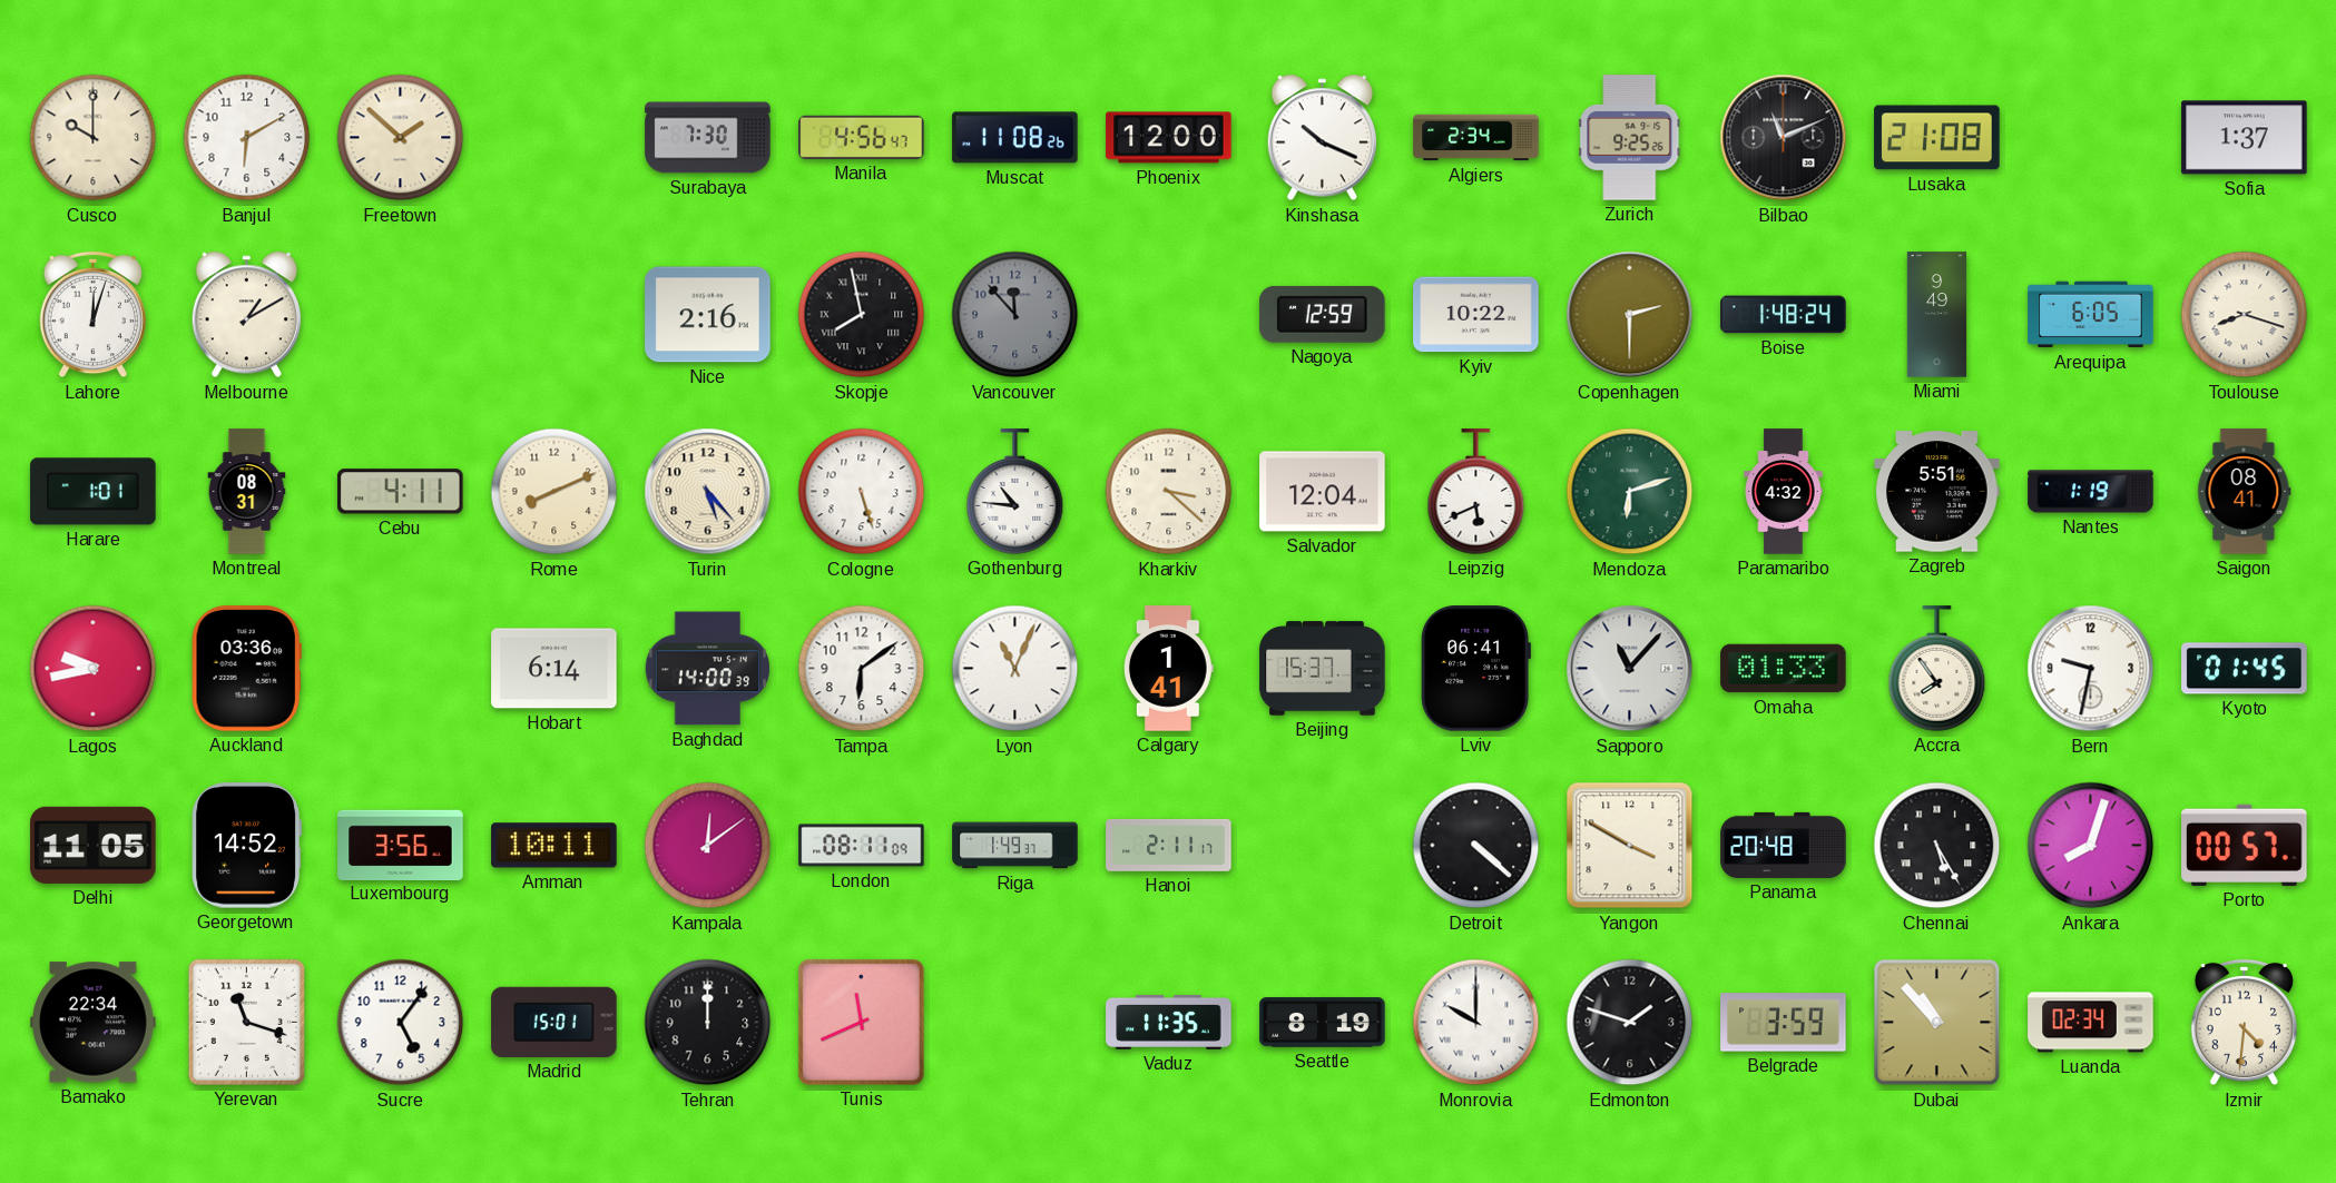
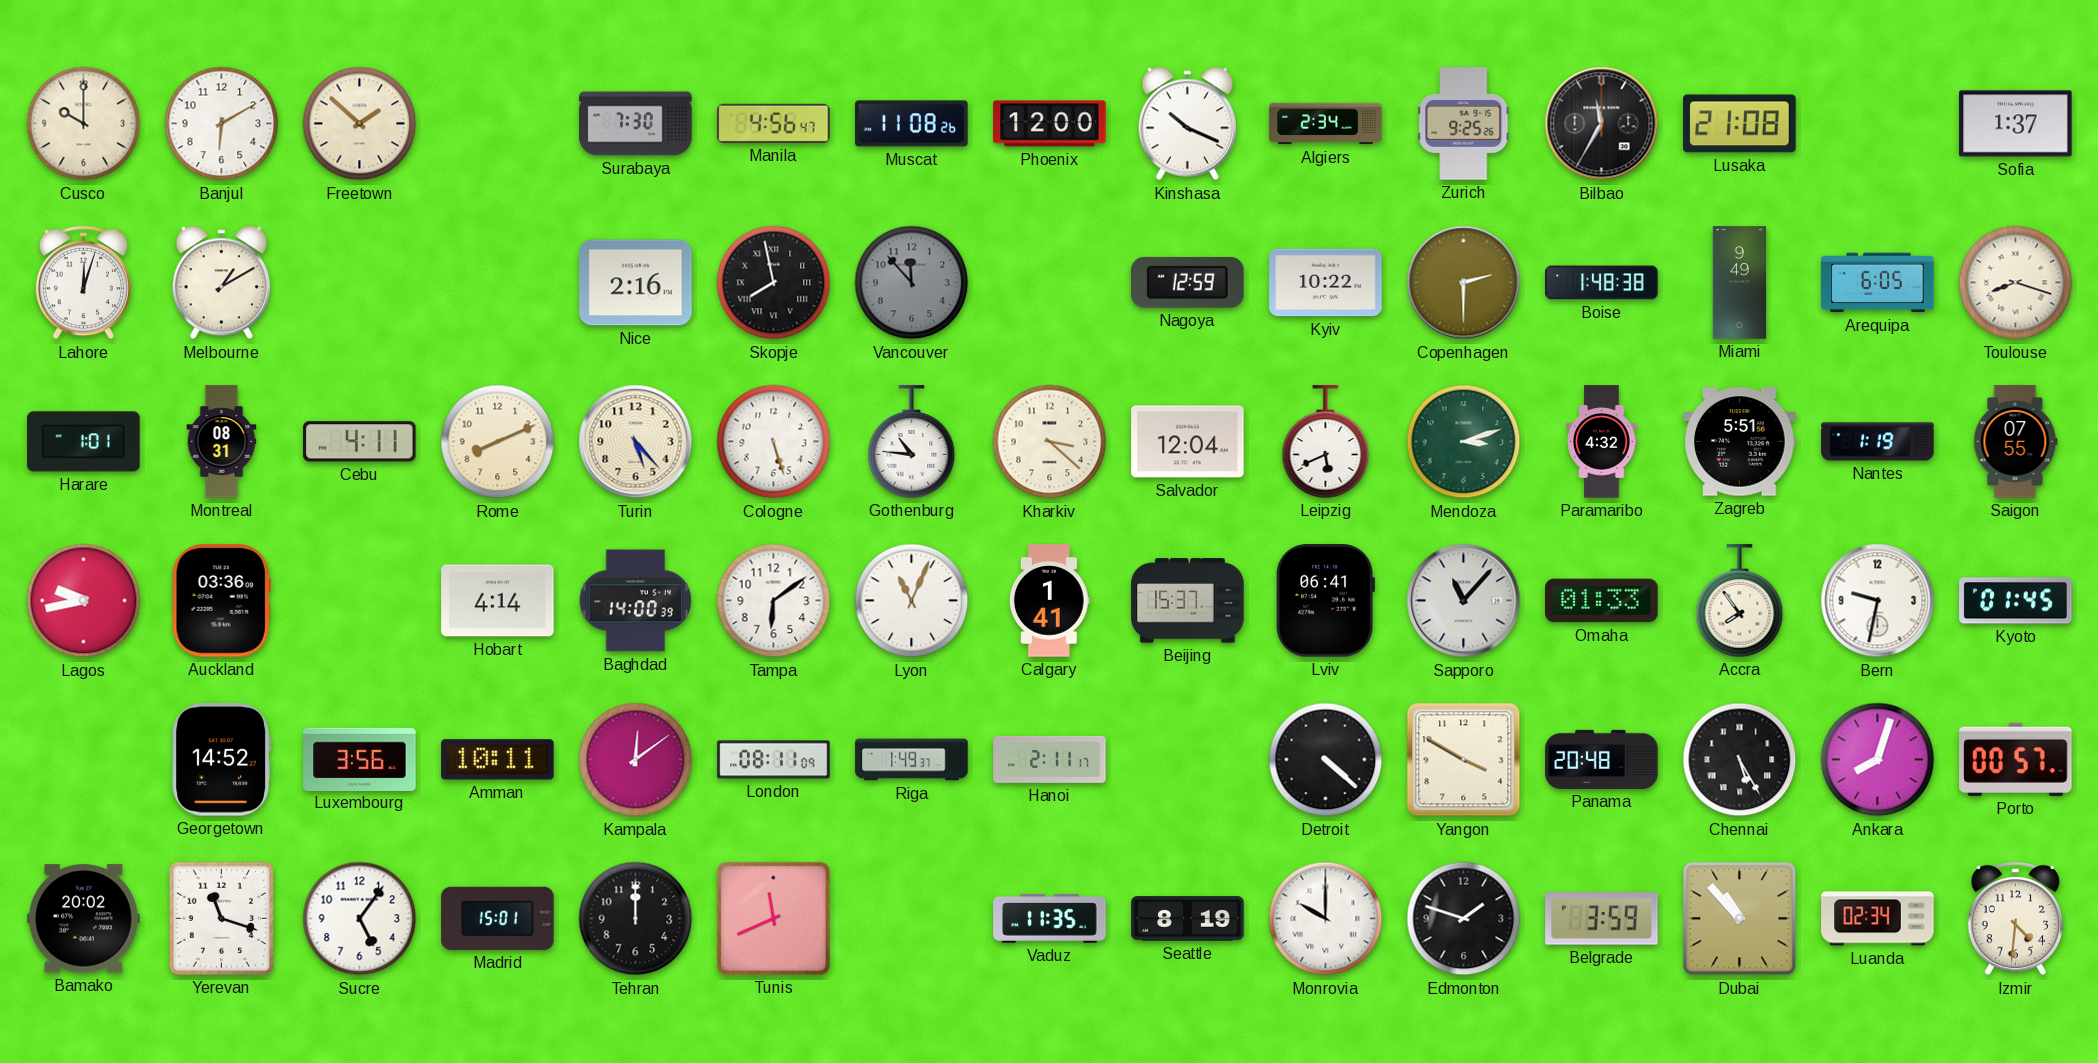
Bilbao: 11:11 -> 11:35
Boise: 1:48:24 -> 1:48:38
Mendoza: 6:12 -> 3:12
Saigon: 08:41 -> 07:55
Hobart: 6:14 -> 4:14
Delhi: 11:05 -> none
Bamako: 22:34 -> 20:02
